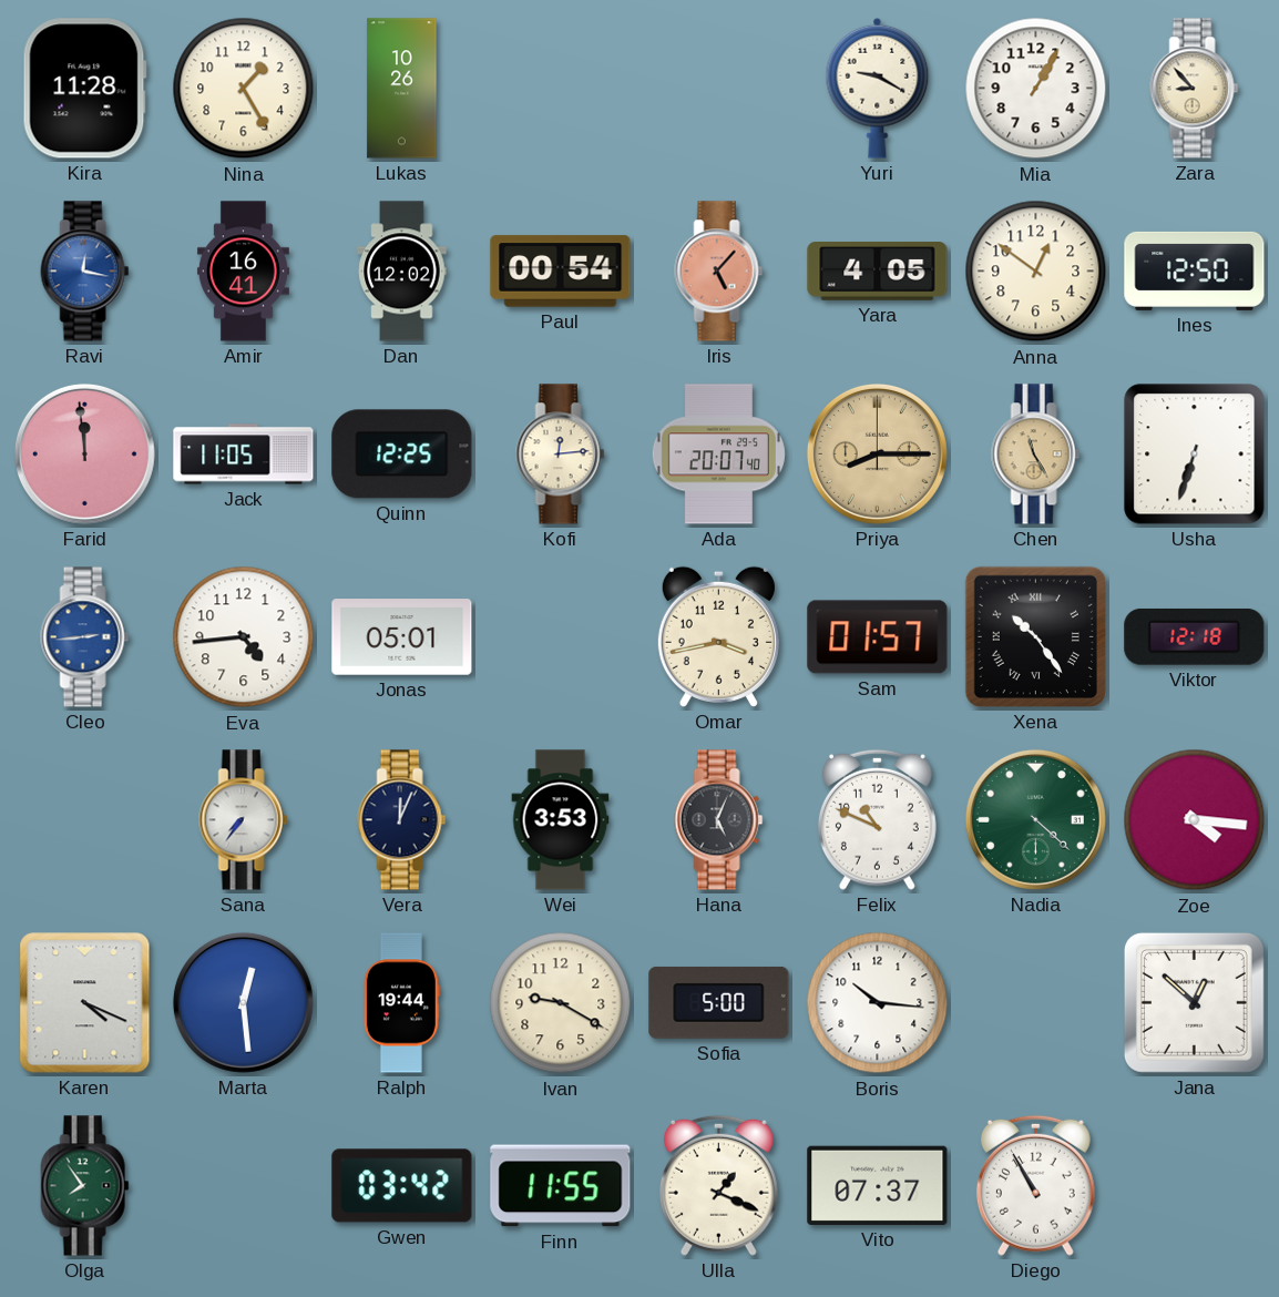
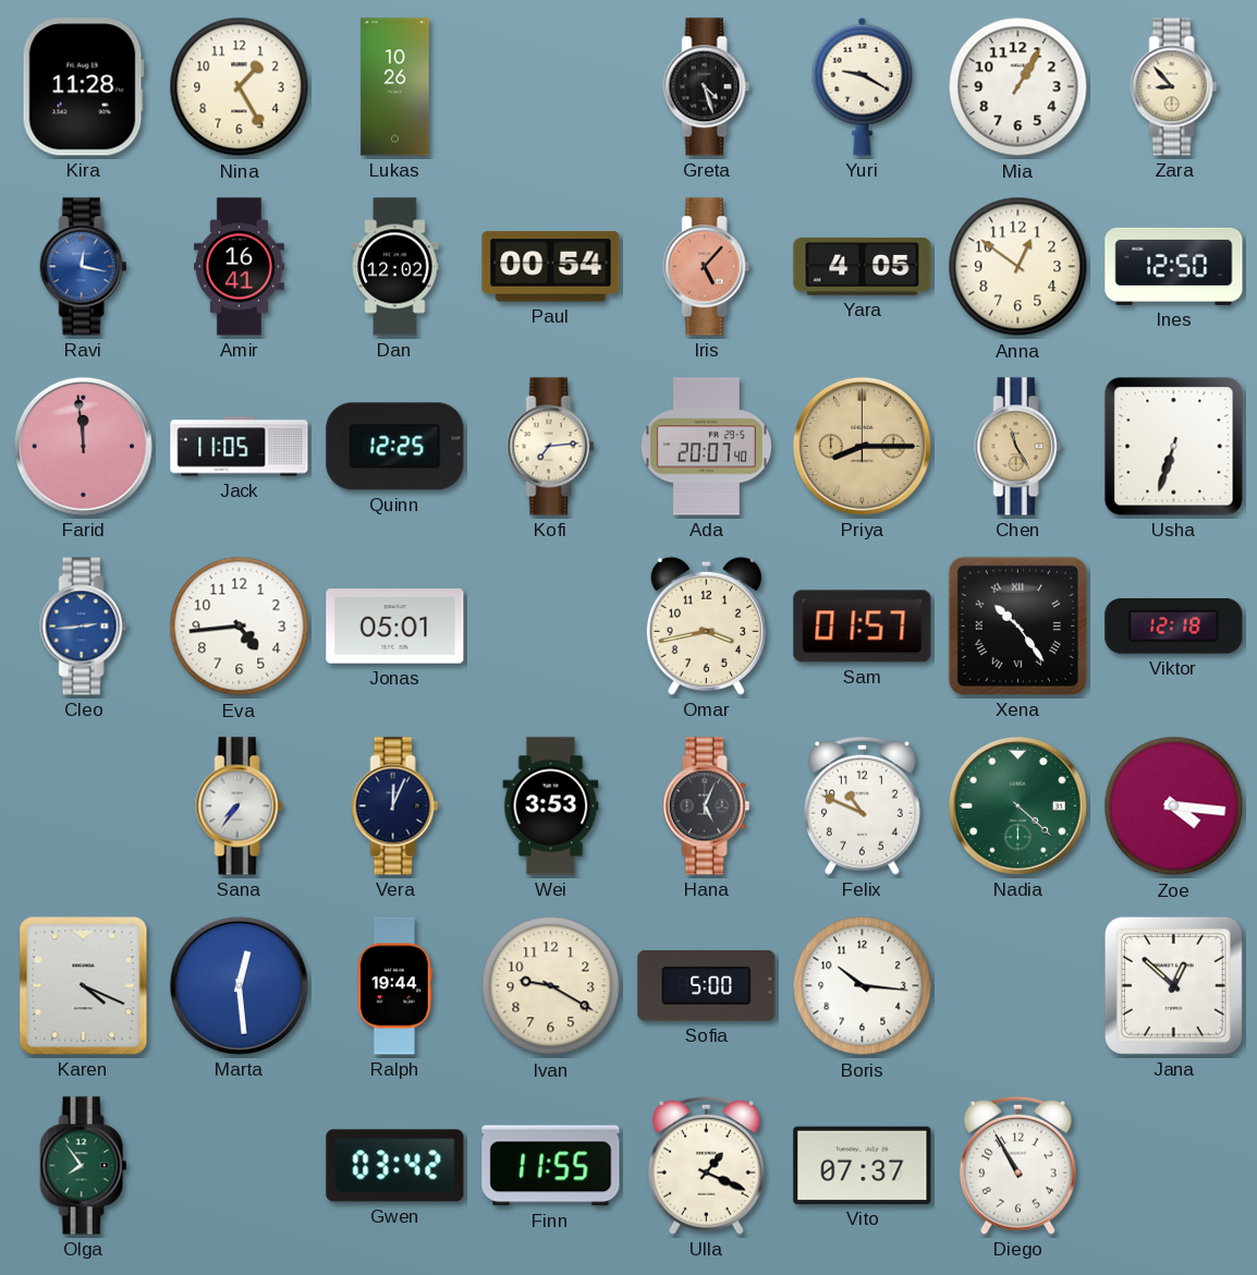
Greta: none -> 4:27
Kofi: 12:14 -> 7:14
